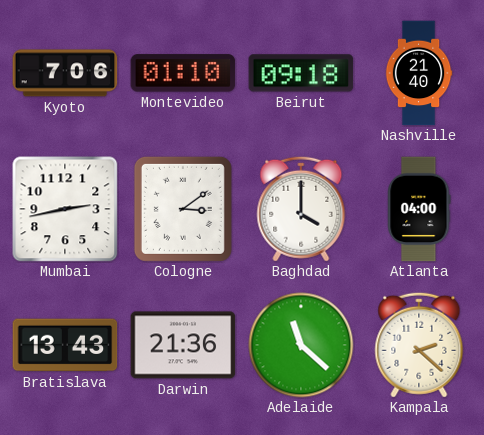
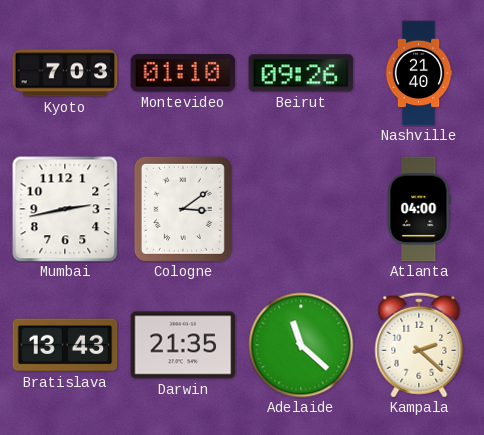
Kyoto: 7:06 -> 7:03
Beirut: 09:18 -> 09:26
Baghdad: 4:00 -> none
Darwin: 21:36 -> 21:35
